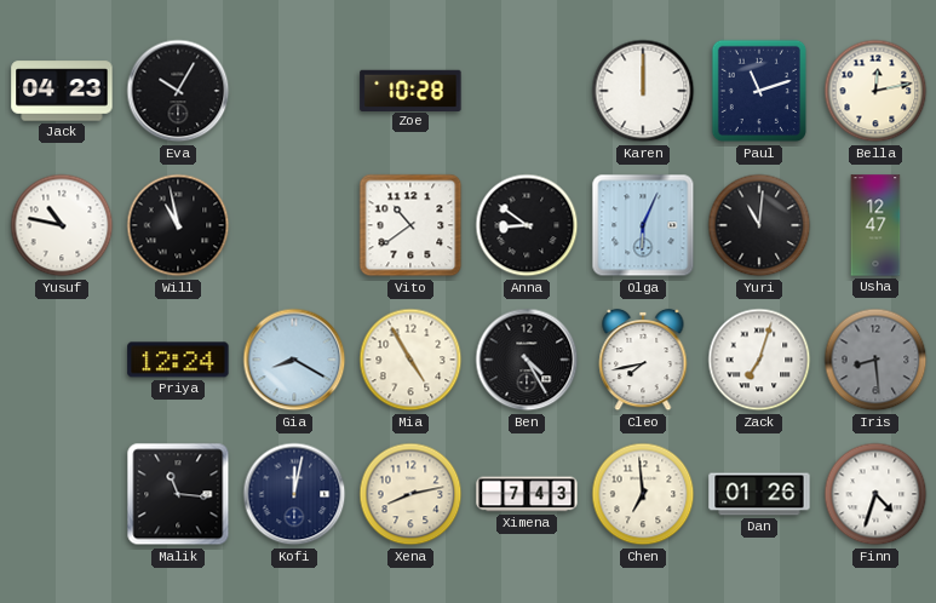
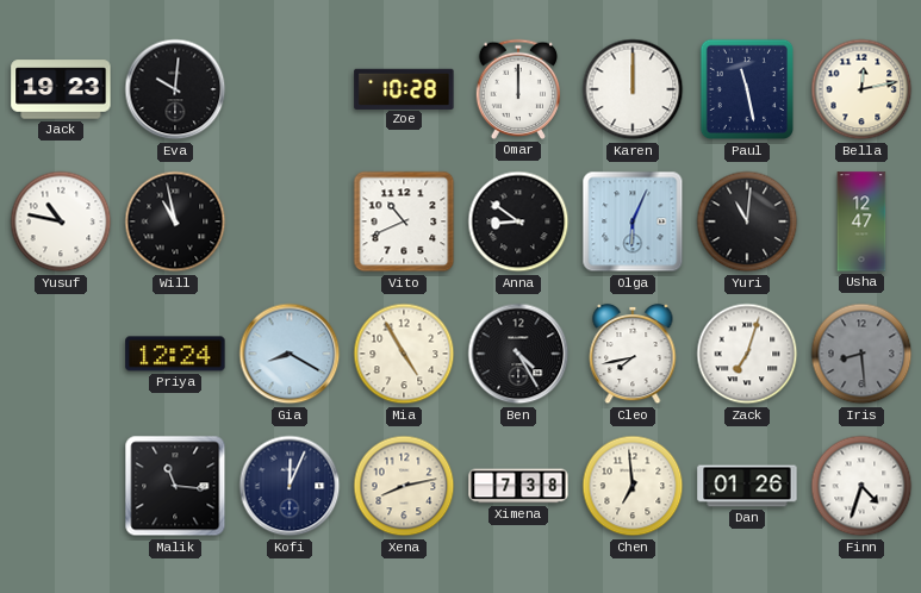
Jack: 04:23 -> 19:23
Eva: 10:05 -> 10:01
Omar: none -> 12:00
Paul: 11:12 -> 11:28
Vito: 10:39 -> 10:41
Kofi: 12:02 -> 12:04
Ximena: 7:43 -> 7:38
